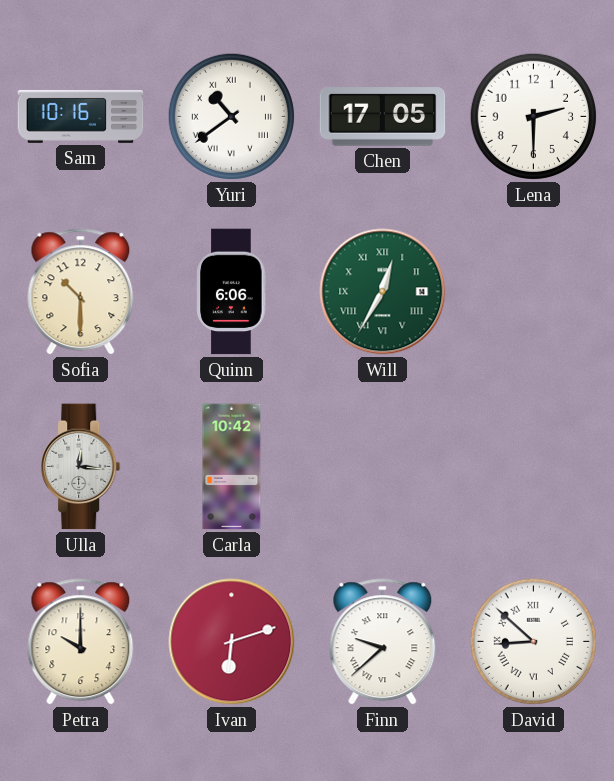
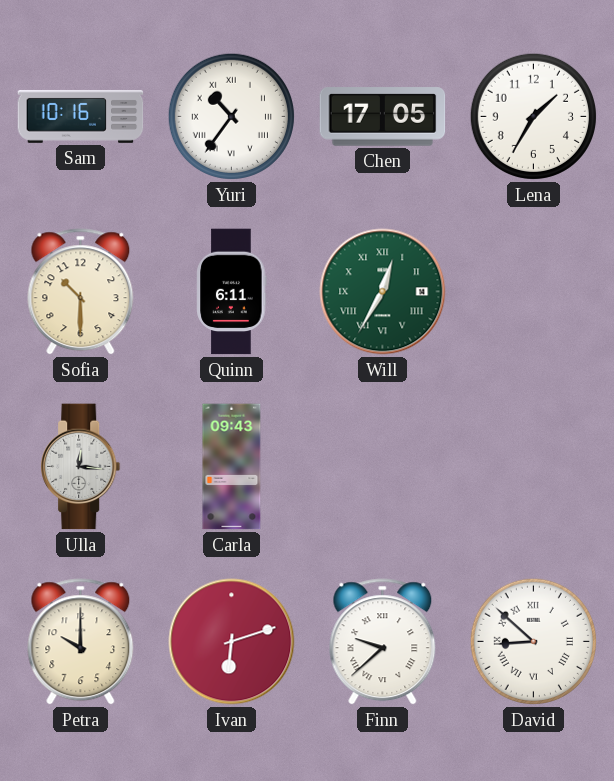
Yuri: 10:39 -> 10:36
Lena: 2:30 -> 1:35
Quinn: 6:06 -> 6:11
Carla: 10:42 -> 09:43
